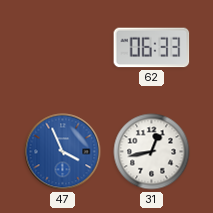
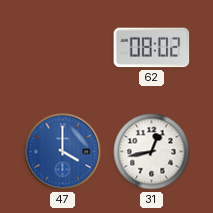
62: 06:33 -> 08:02
47: 3:56 -> 4:00
